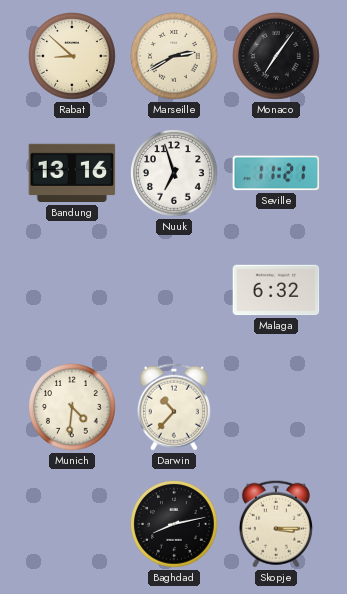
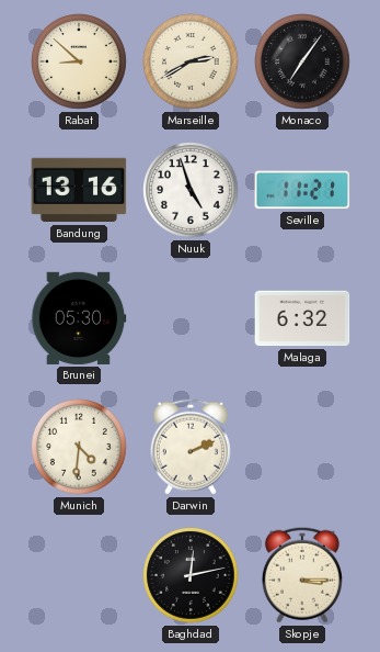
Nuuk: 6:57 -> 4:57
Brunei: none -> 05:30
Darwin: 10:37 -> 2:11
Baghdad: 8:13 -> 12:13
